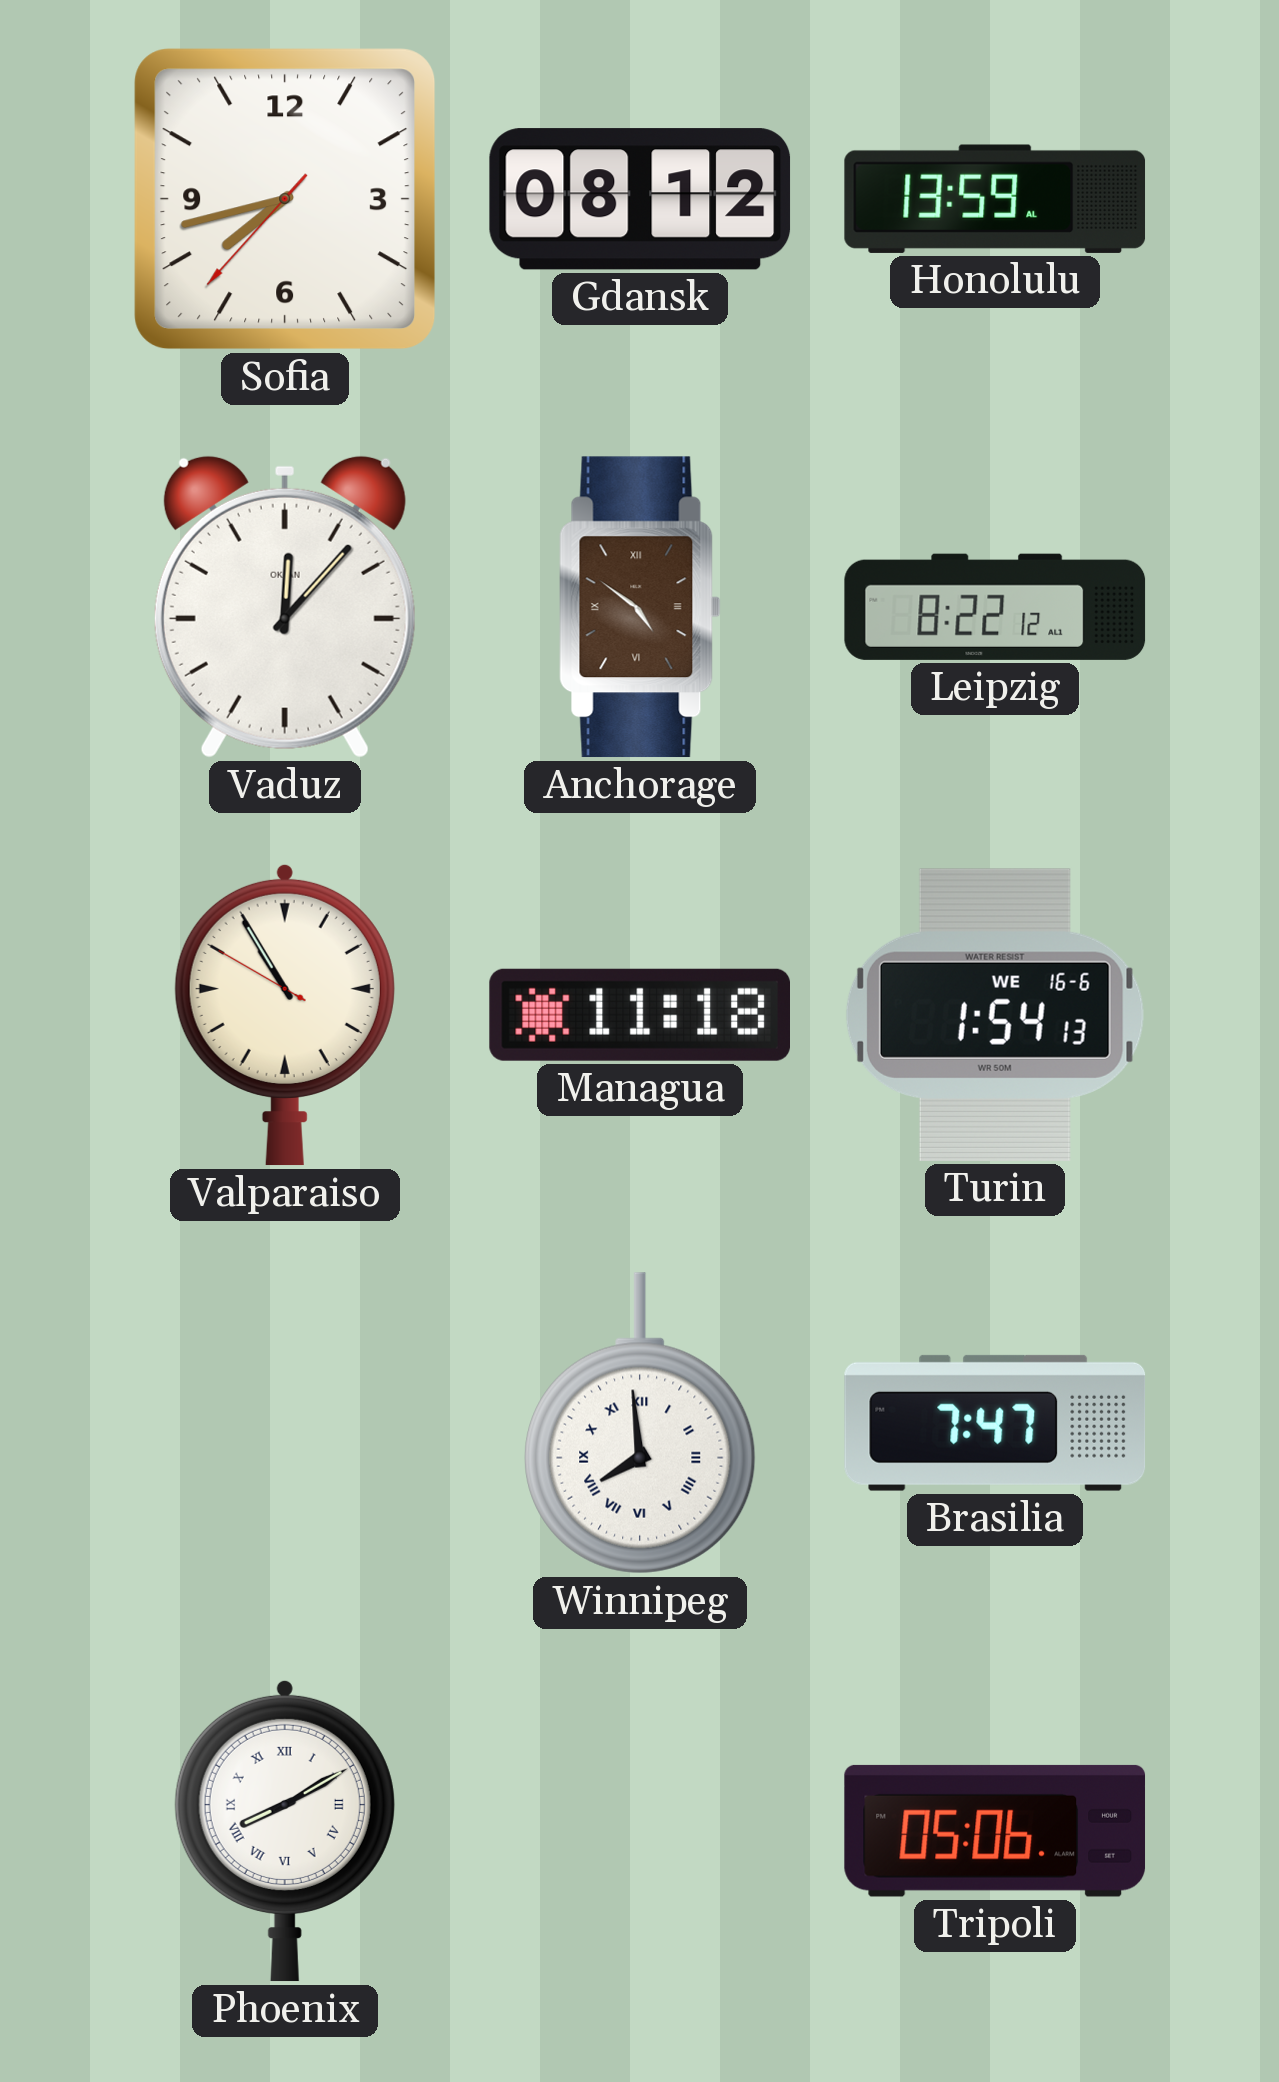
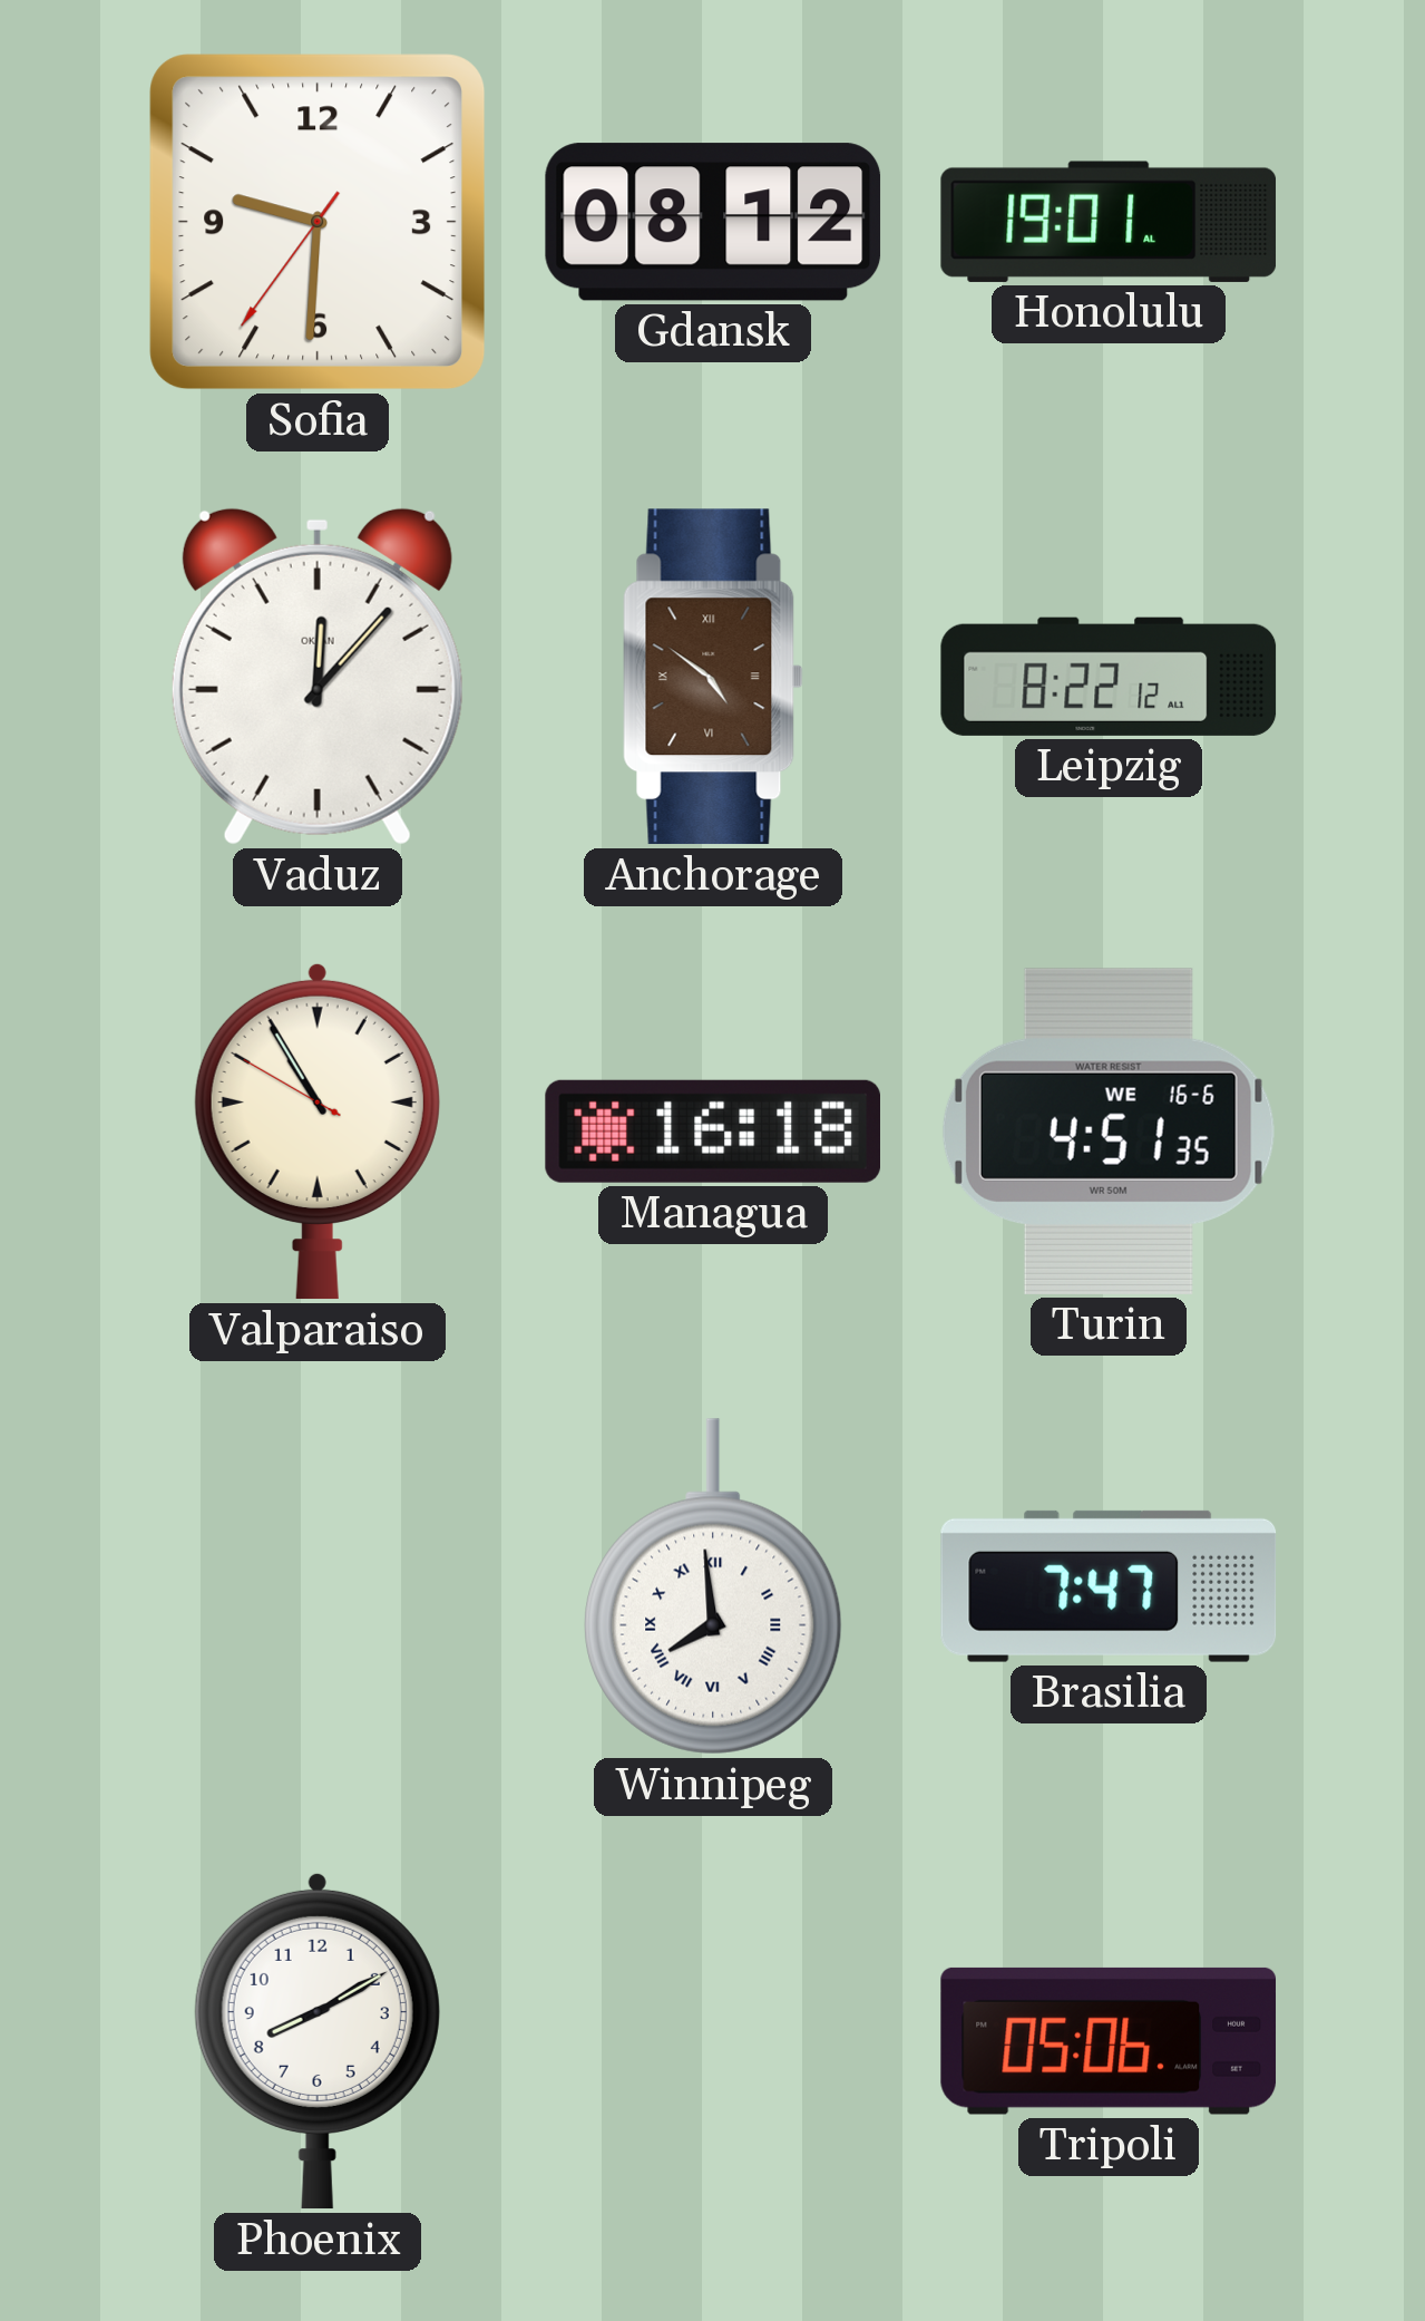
Sofia: 7:42 -> 9:30
Honolulu: 13:59 -> 19:01
Managua: 11:18 -> 16:18
Turin: 1:54 -> 4:51
Phoenix numerals: Roman -> Arabic
